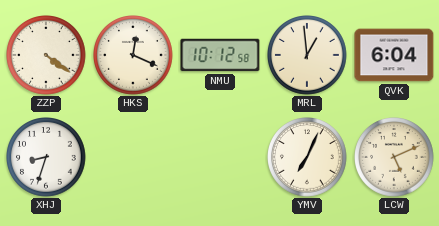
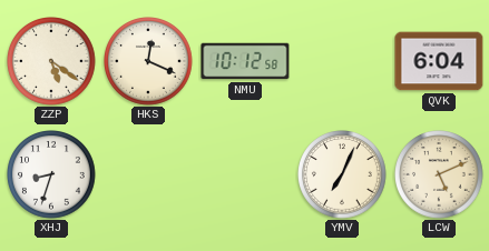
ZZP: 4:21 -> 5:21
MRL: 12:59 -> none
